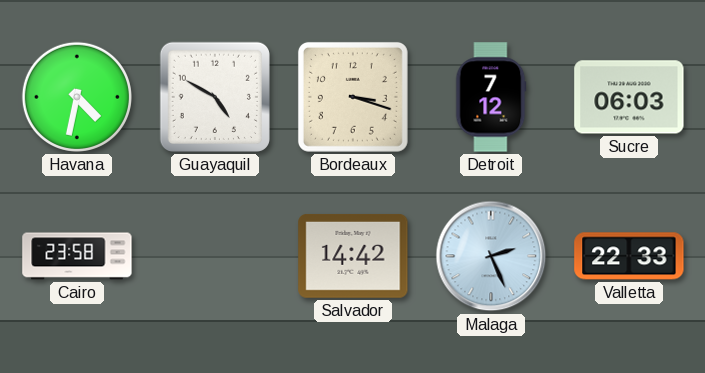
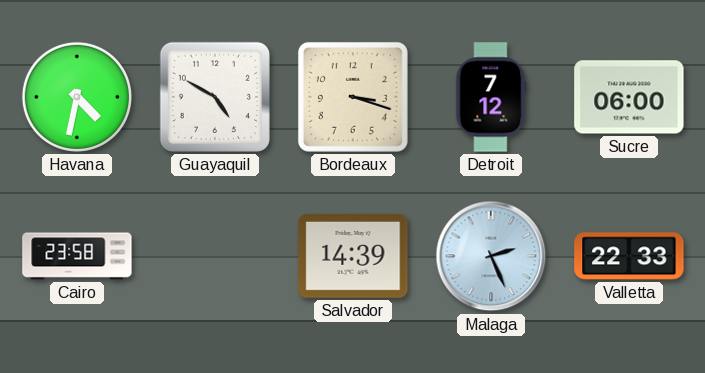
Sucre: 06:03 -> 06:00
Salvador: 14:42 -> 14:39
